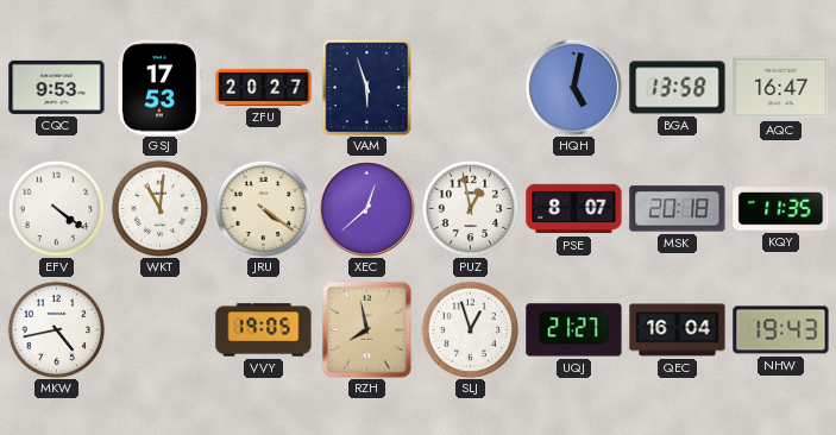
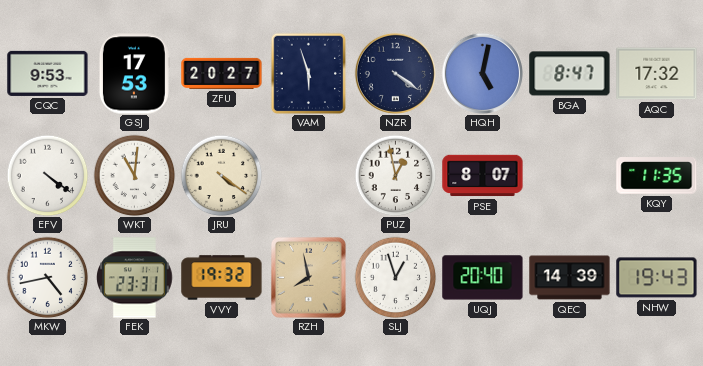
NZR: none -> 4:21
BGA: 13:58 -> 8:47
AQC: 16:47 -> 17:32
XEC: 12:38 -> none
MSK: 20:18 -> none
FEK: none -> 23:31
VVY: 19:05 -> 19:32
UQJ: 21:27 -> 20:40
QEC: 16:04 -> 14:39
